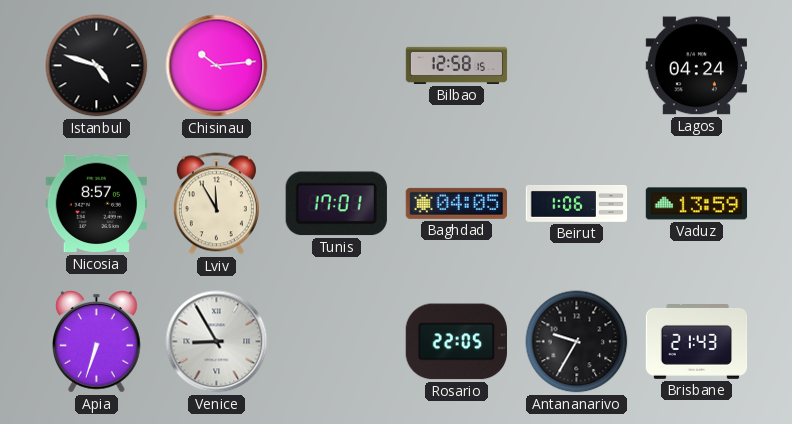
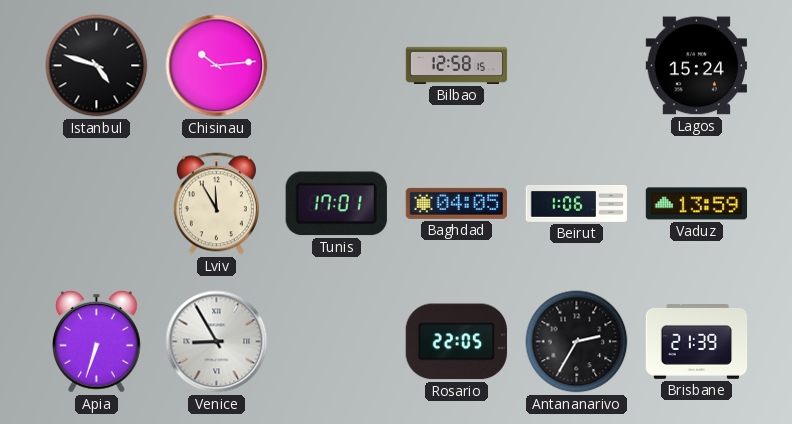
Lagos: 04:24 -> 15:24
Nicosia: 8:57 -> none
Antananarivo: 9:35 -> 2:35
Brisbane: 21:43 -> 21:39
